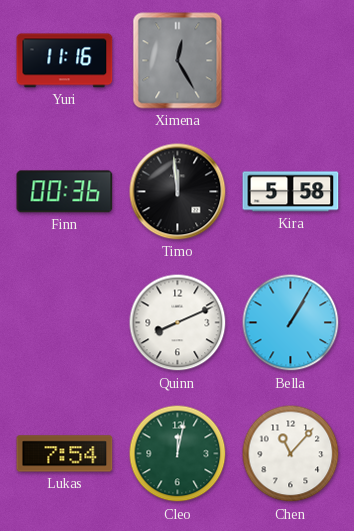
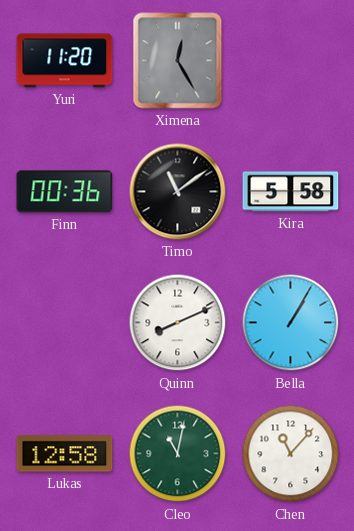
Yuri: 11:16 -> 11:20
Timo: 11:59 -> 11:09
Lukas: 7:54 -> 12:58
Cleo: 12:02 -> 11:02
